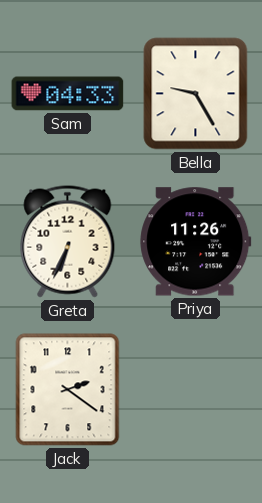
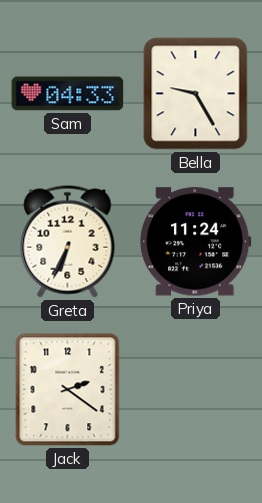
Priya: 11:26 -> 11:24
